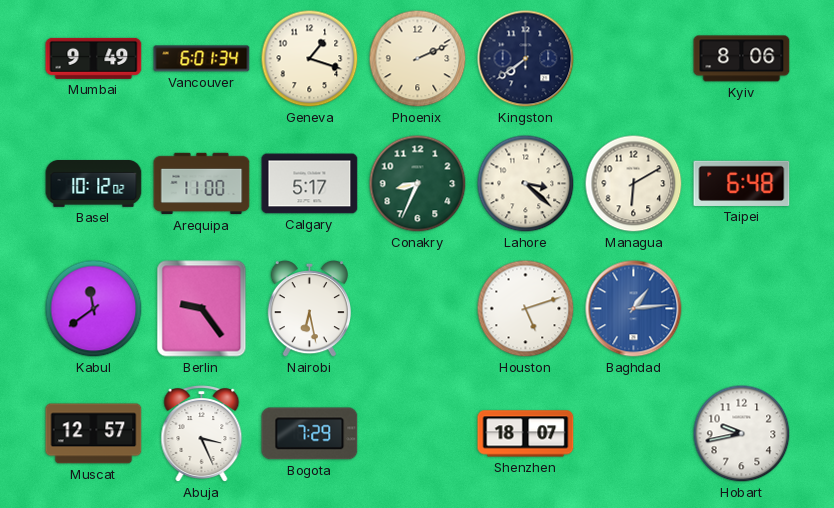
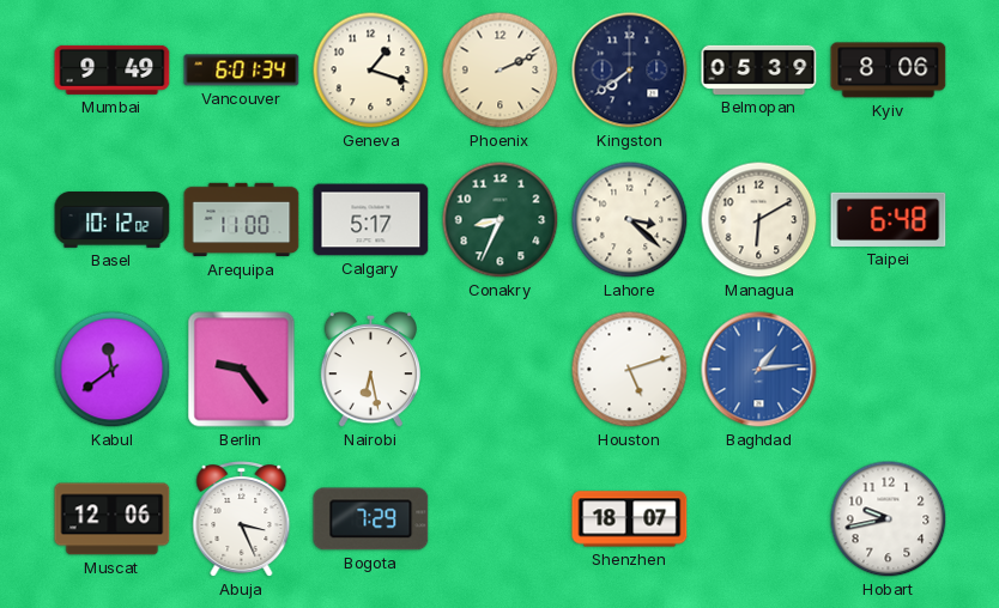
Belmopan: none -> 05:39
Muscat: 12:57 -> 12:06
